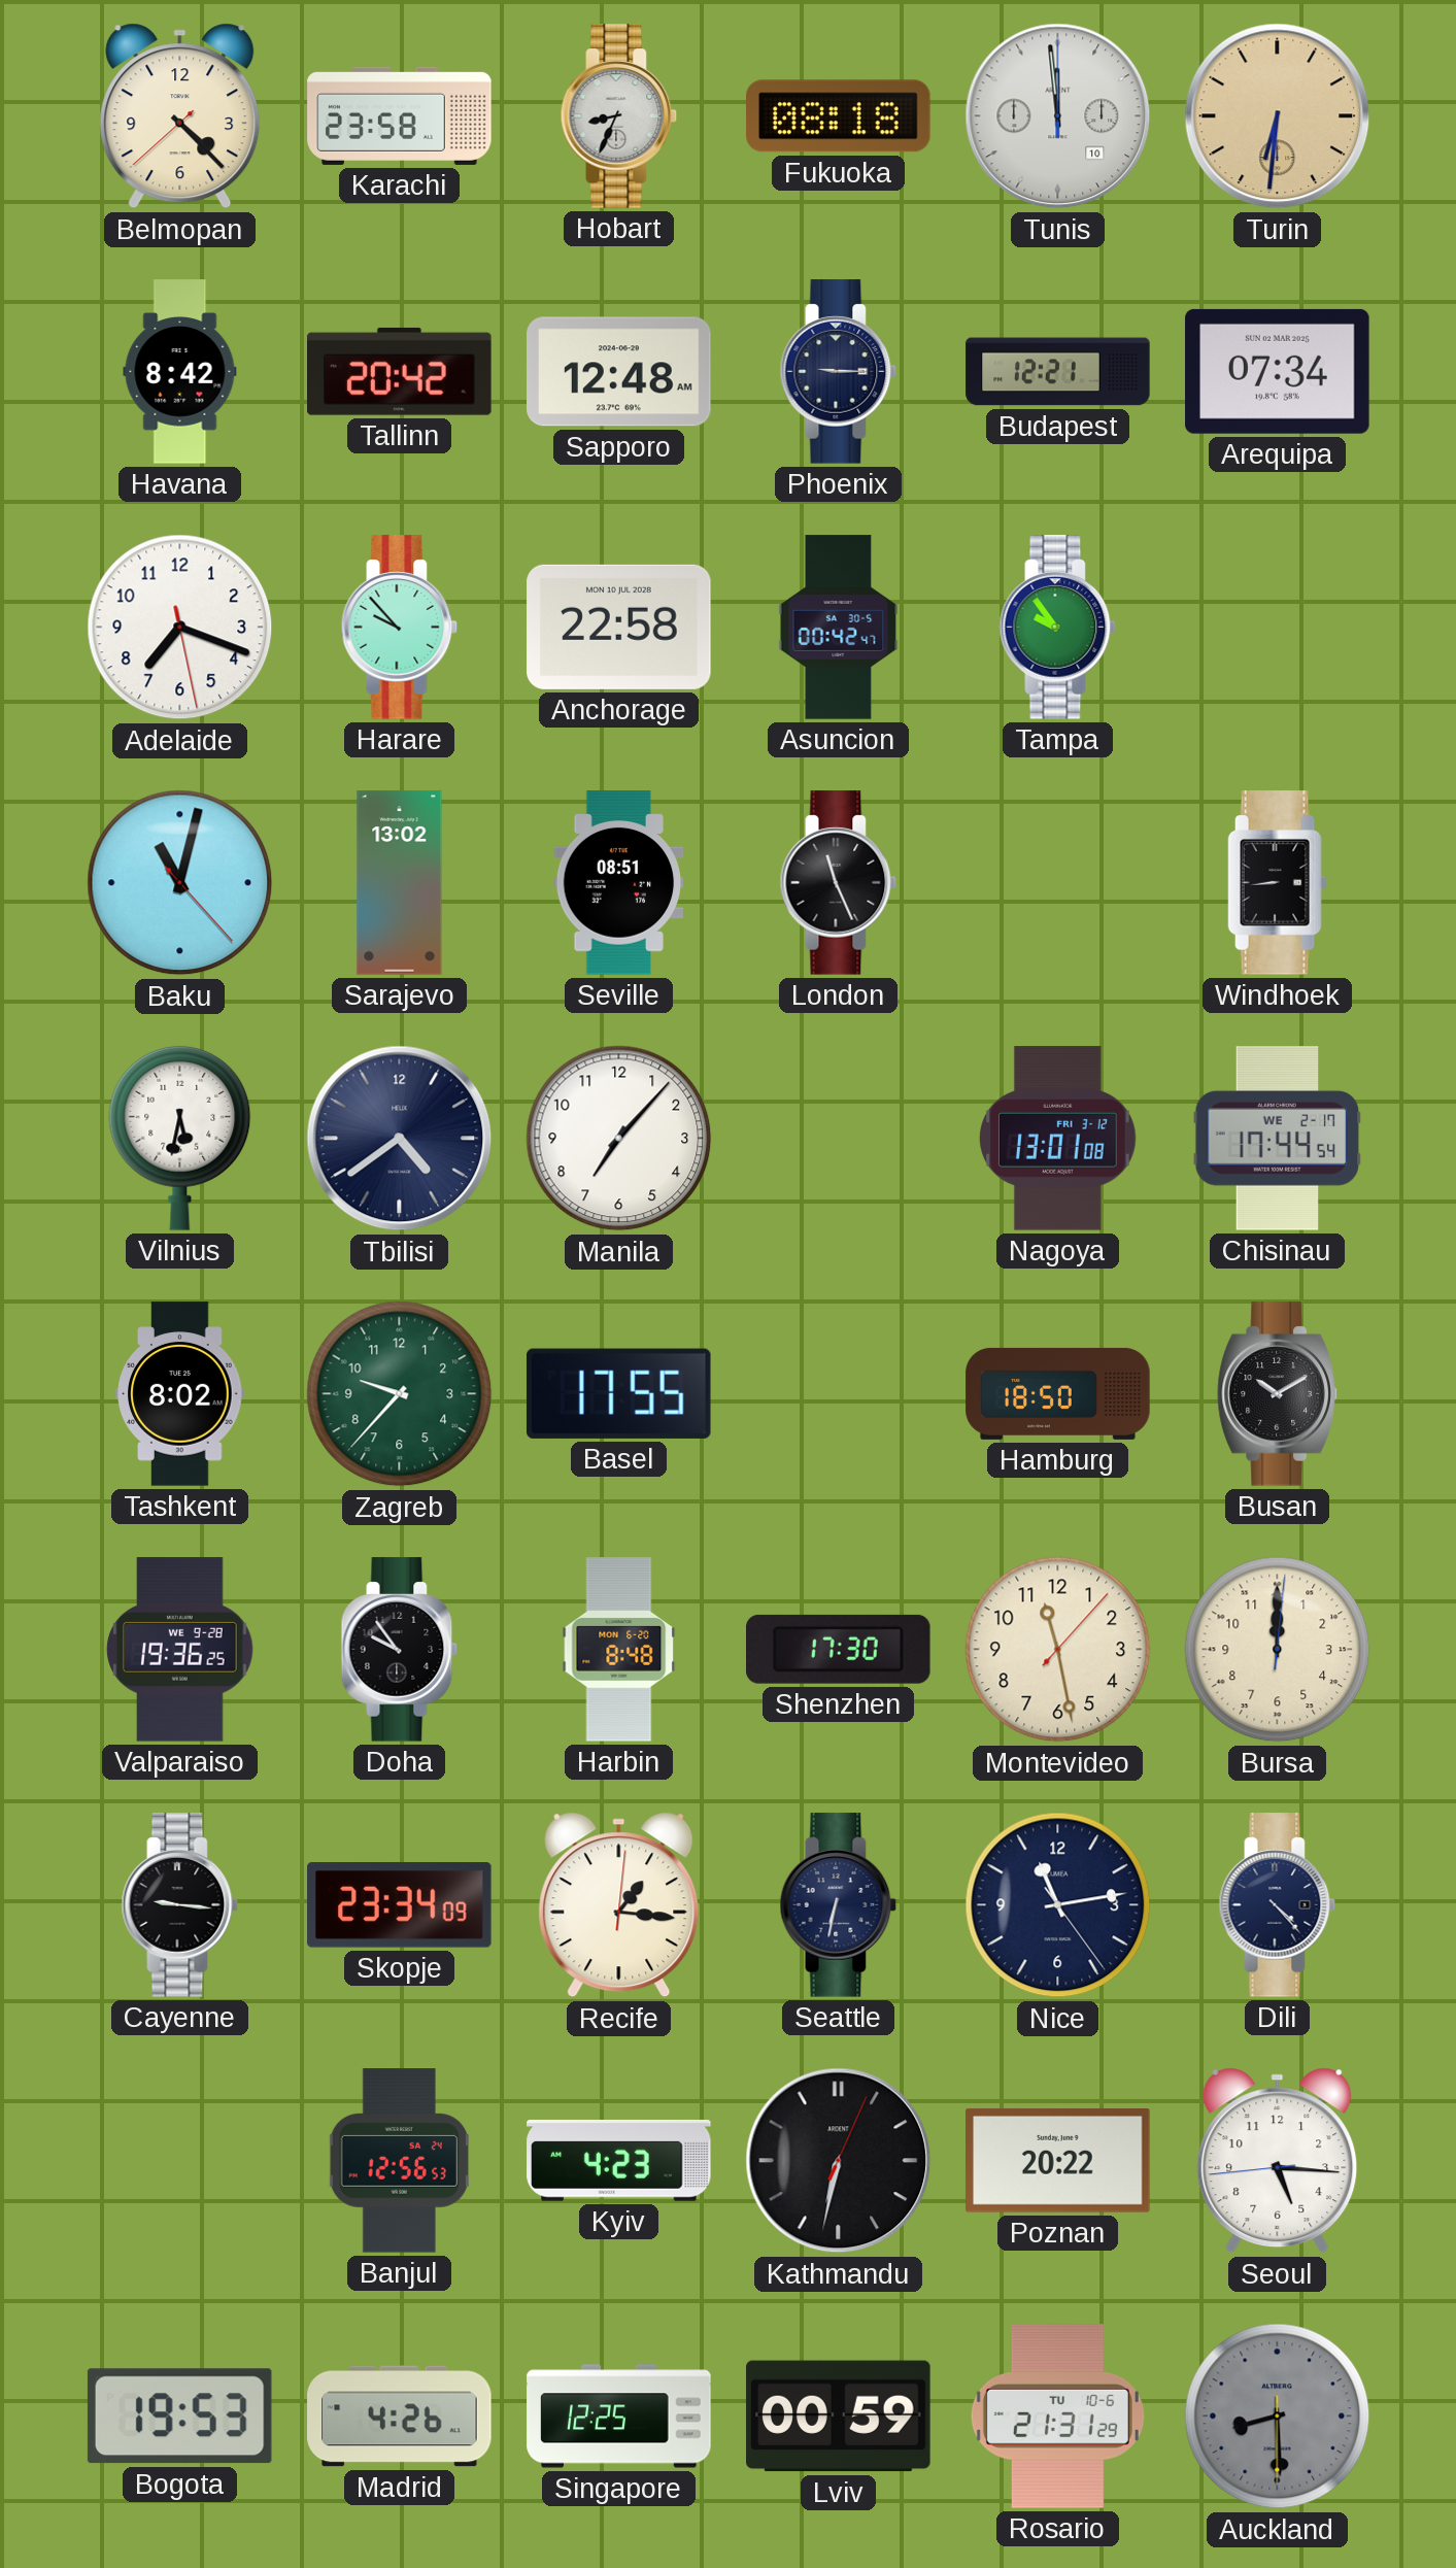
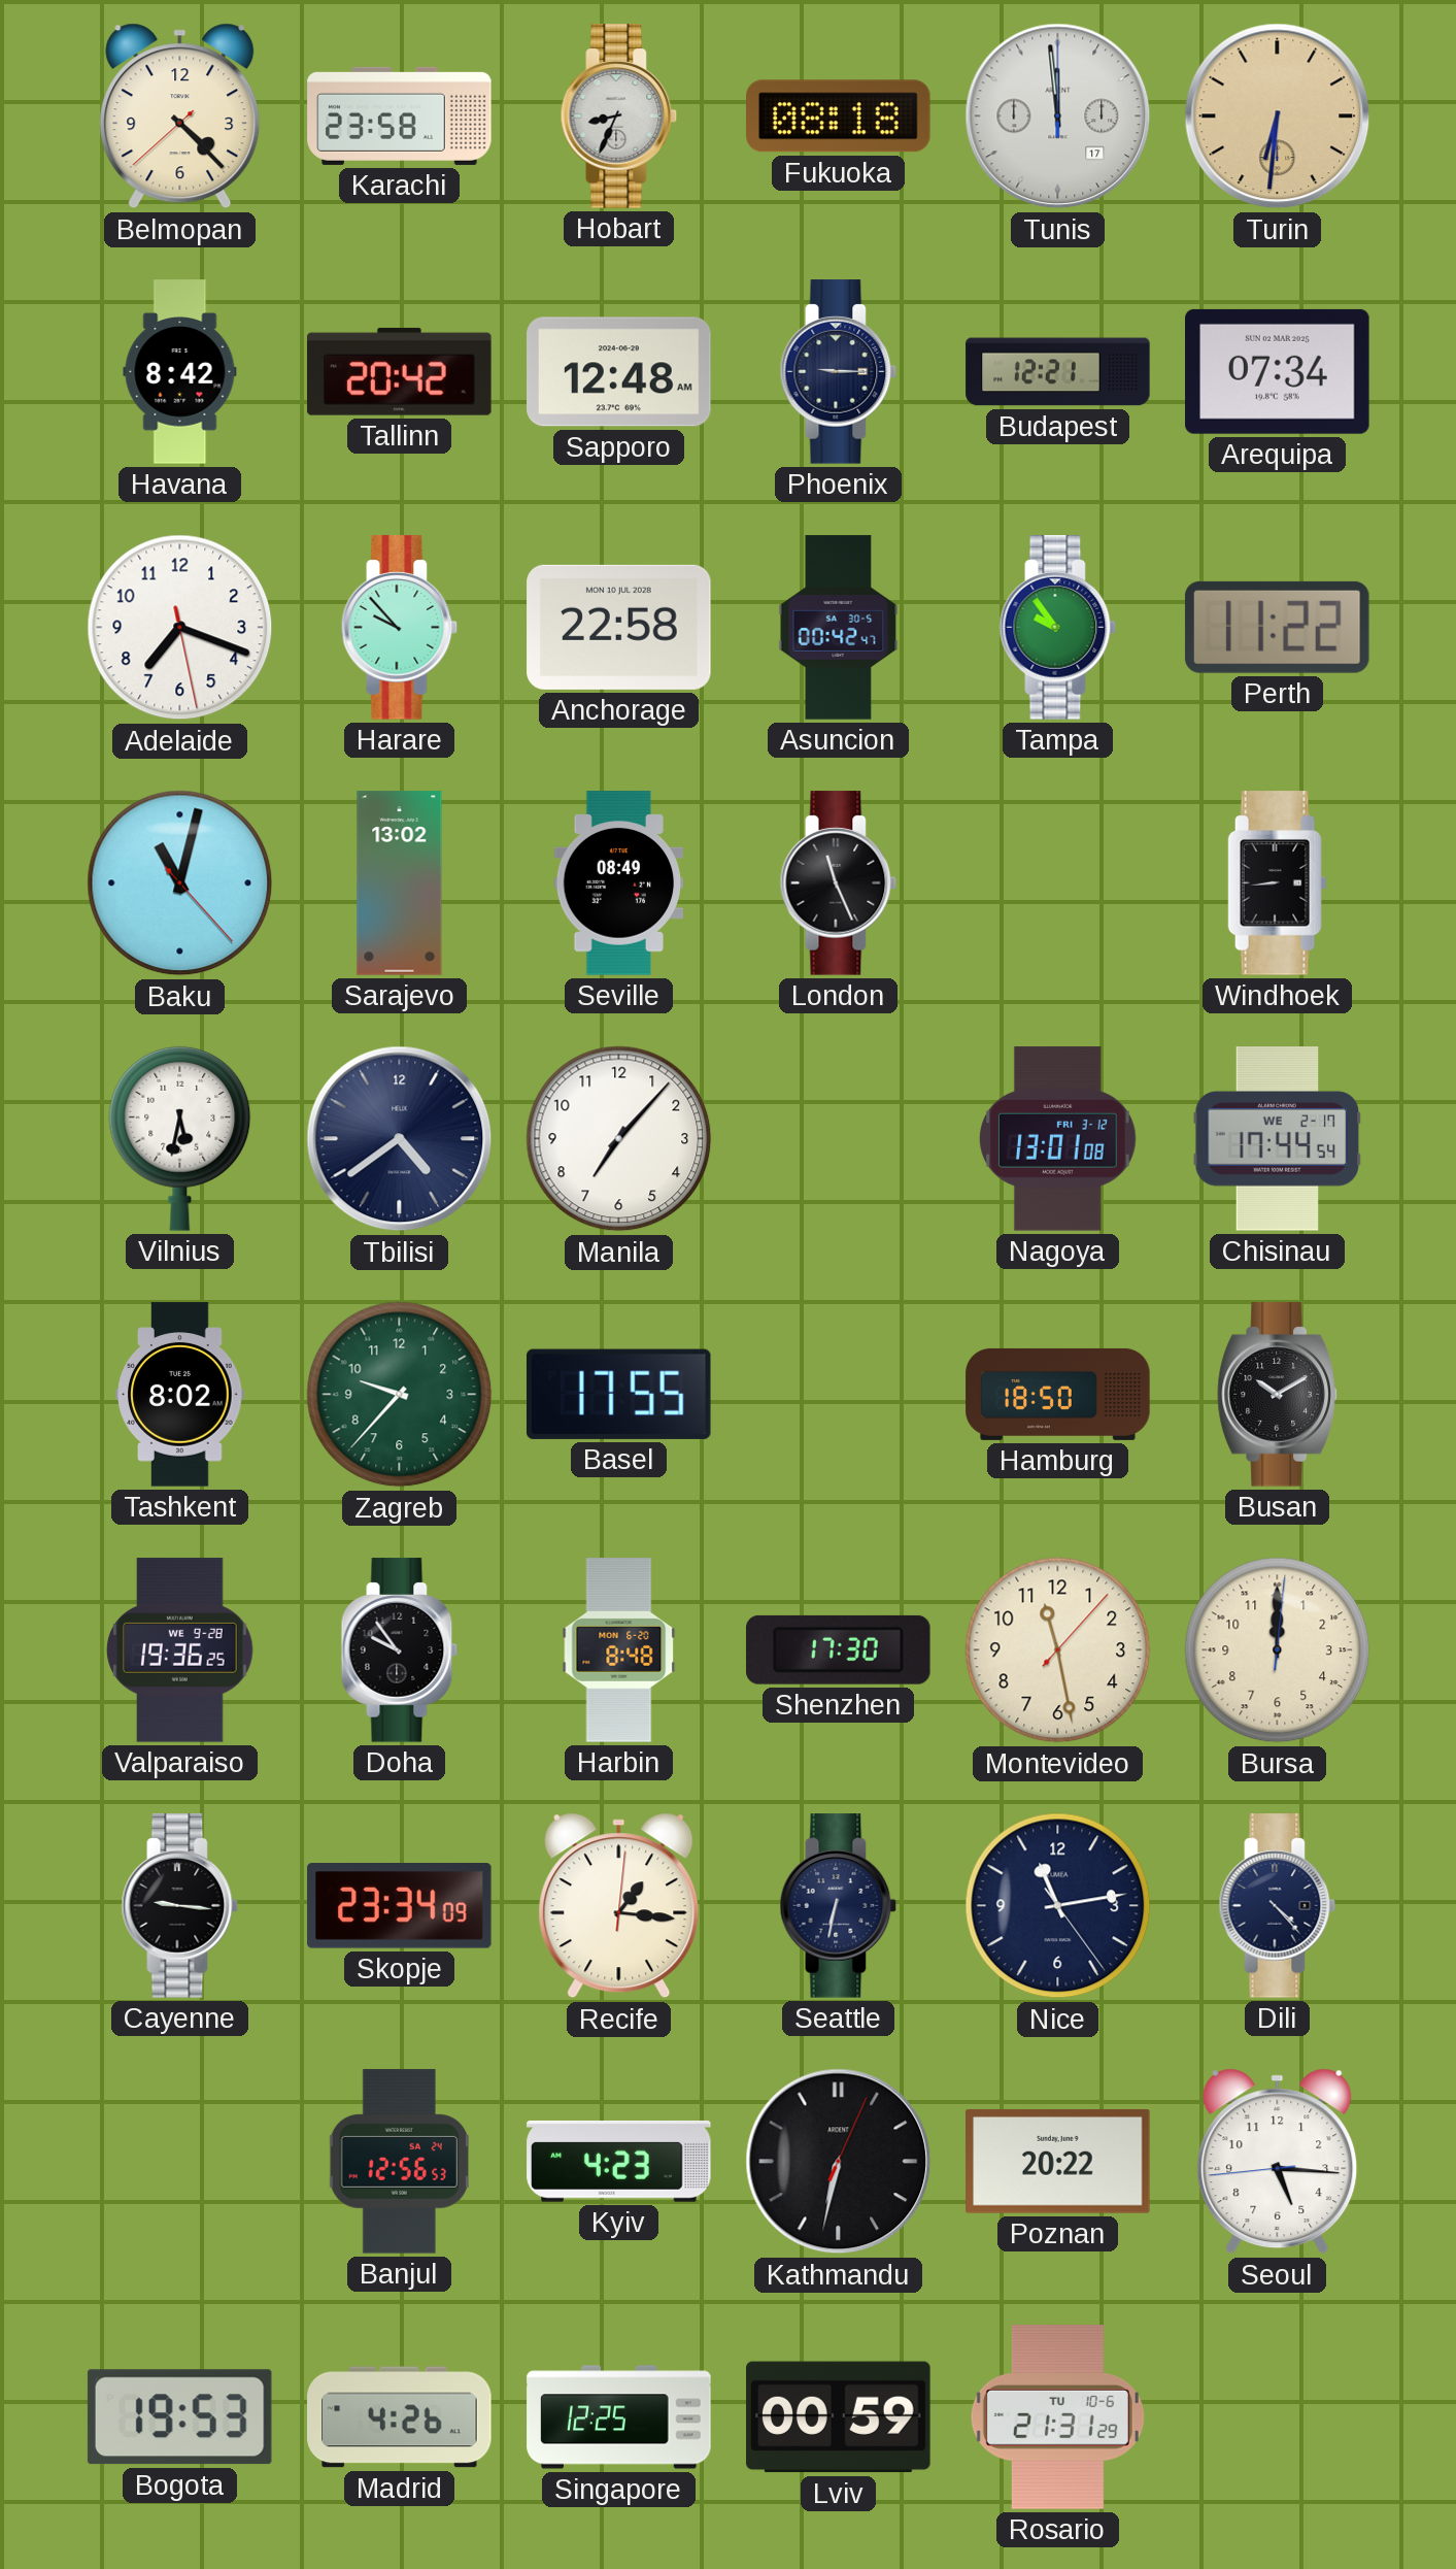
Tunis date: 10 -> 17
Perth: none -> 11:22
Seville: 08:51 -> 08:49
Auckland: 8:29 -> none
